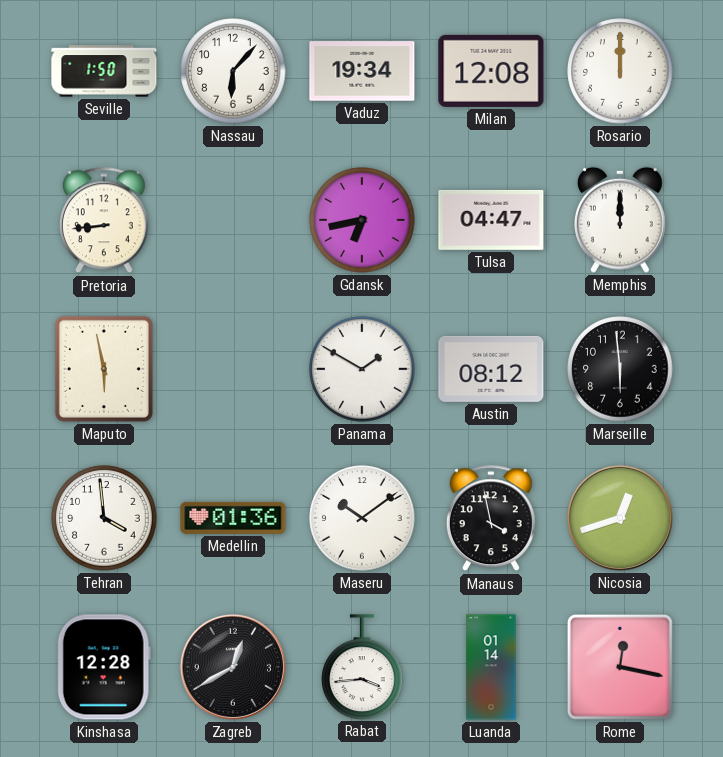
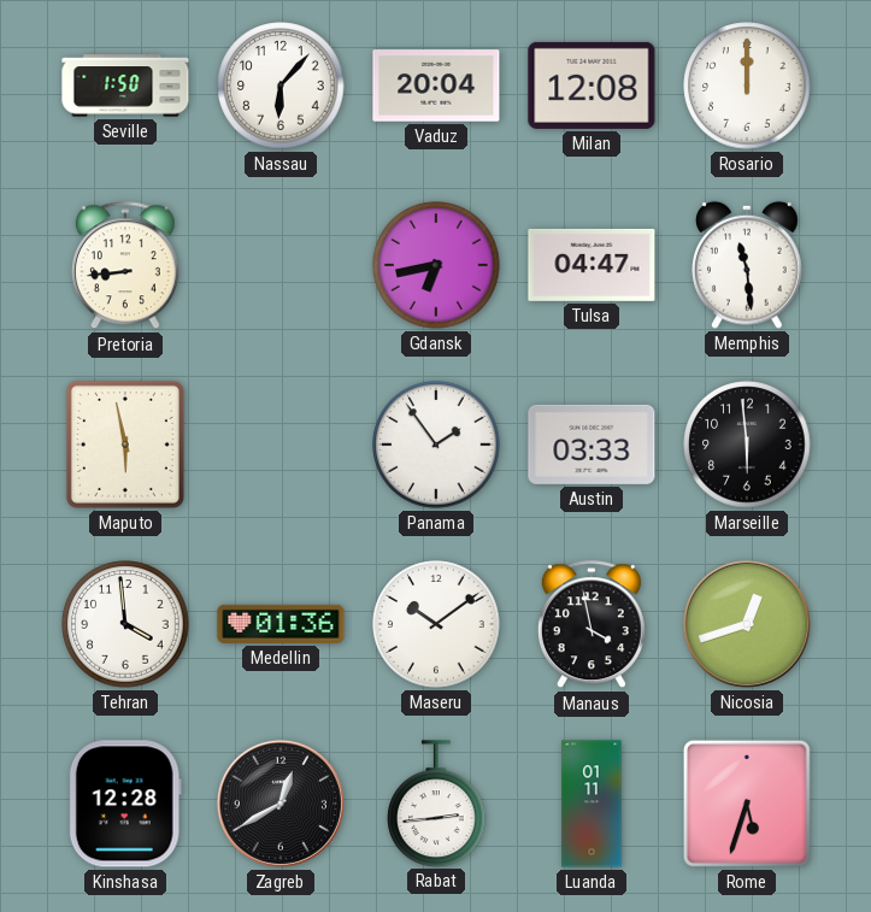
Vaduz: 19:34 -> 20:04
Memphis: 12:00 -> 11:29
Panama: 1:50 -> 1:54
Austin: 08:12 -> 03:33
Rabat: 3:44 -> 2:44
Luanda: 01:14 -> 01:11
Rome: 12:17 -> 5:33
